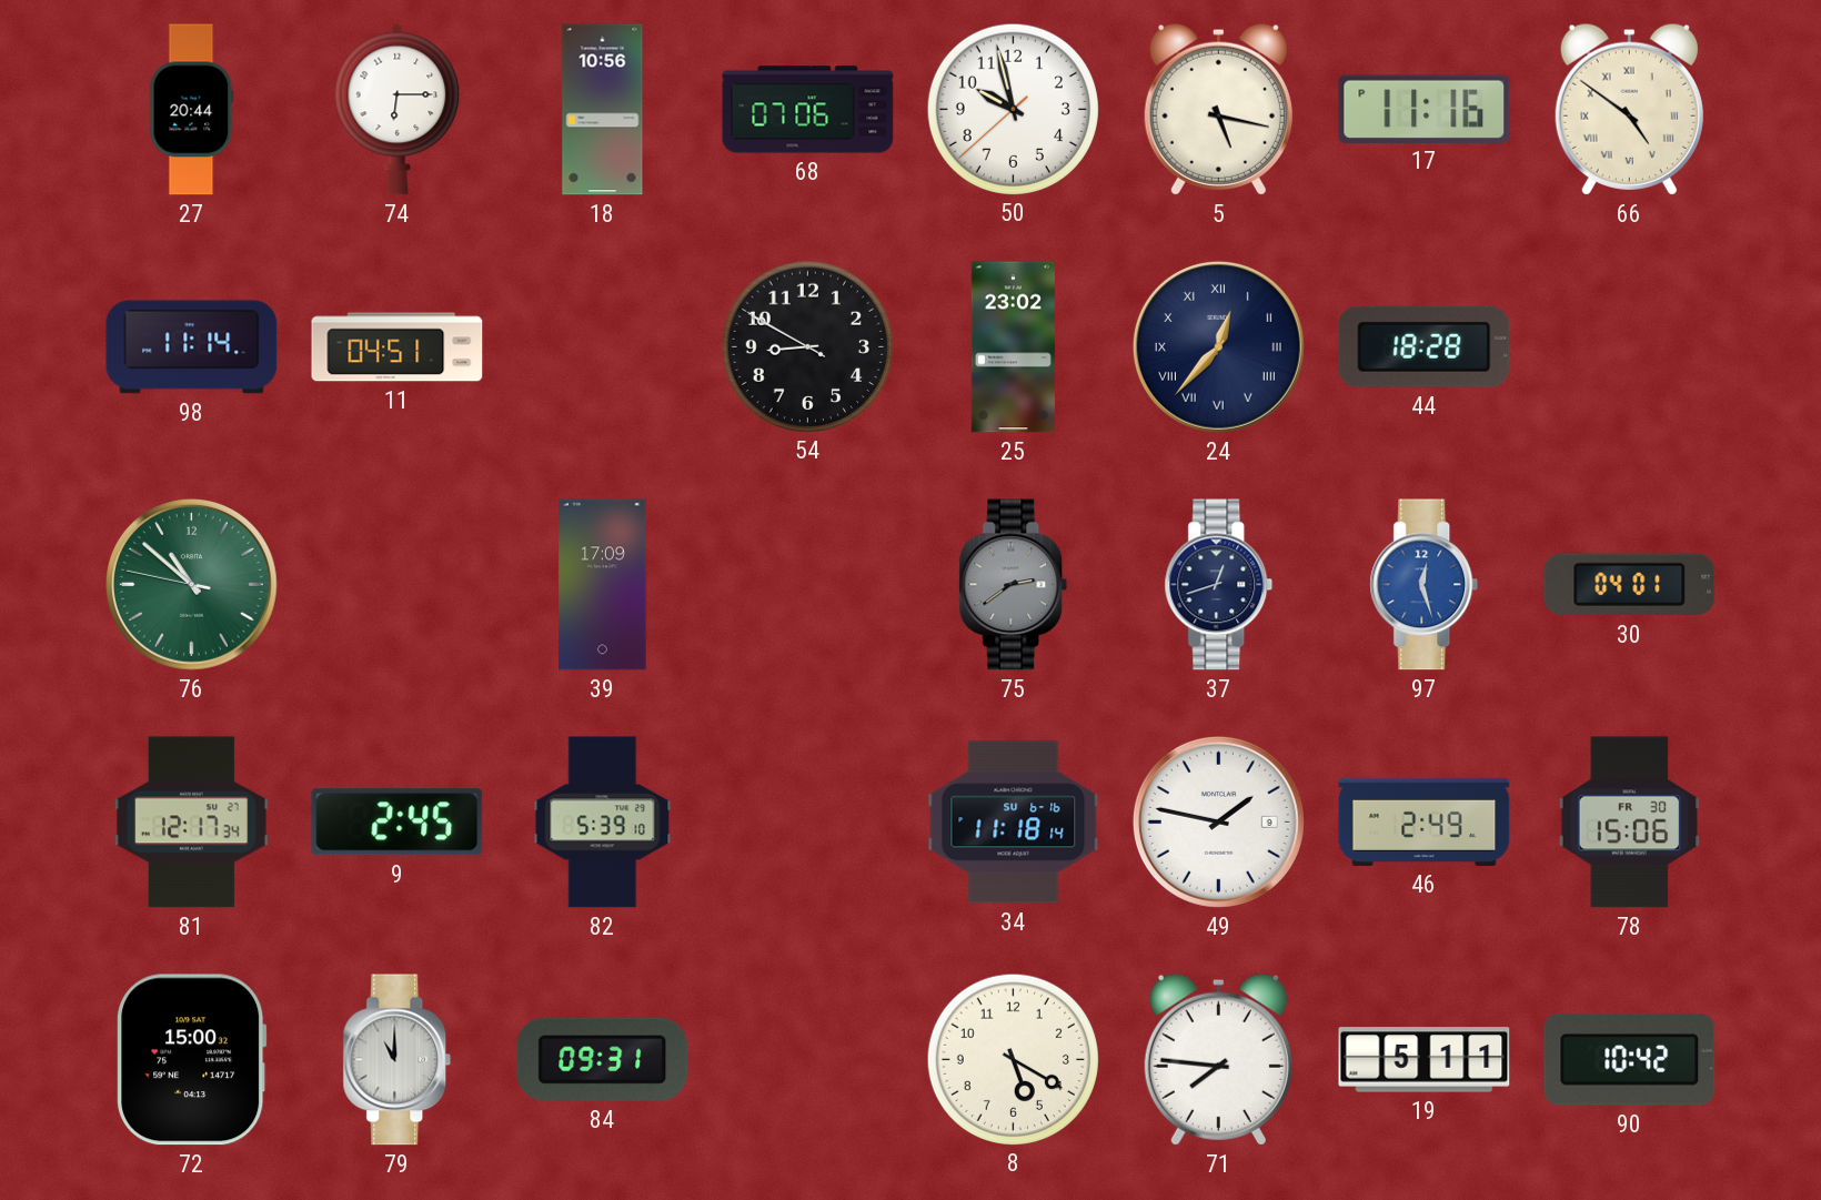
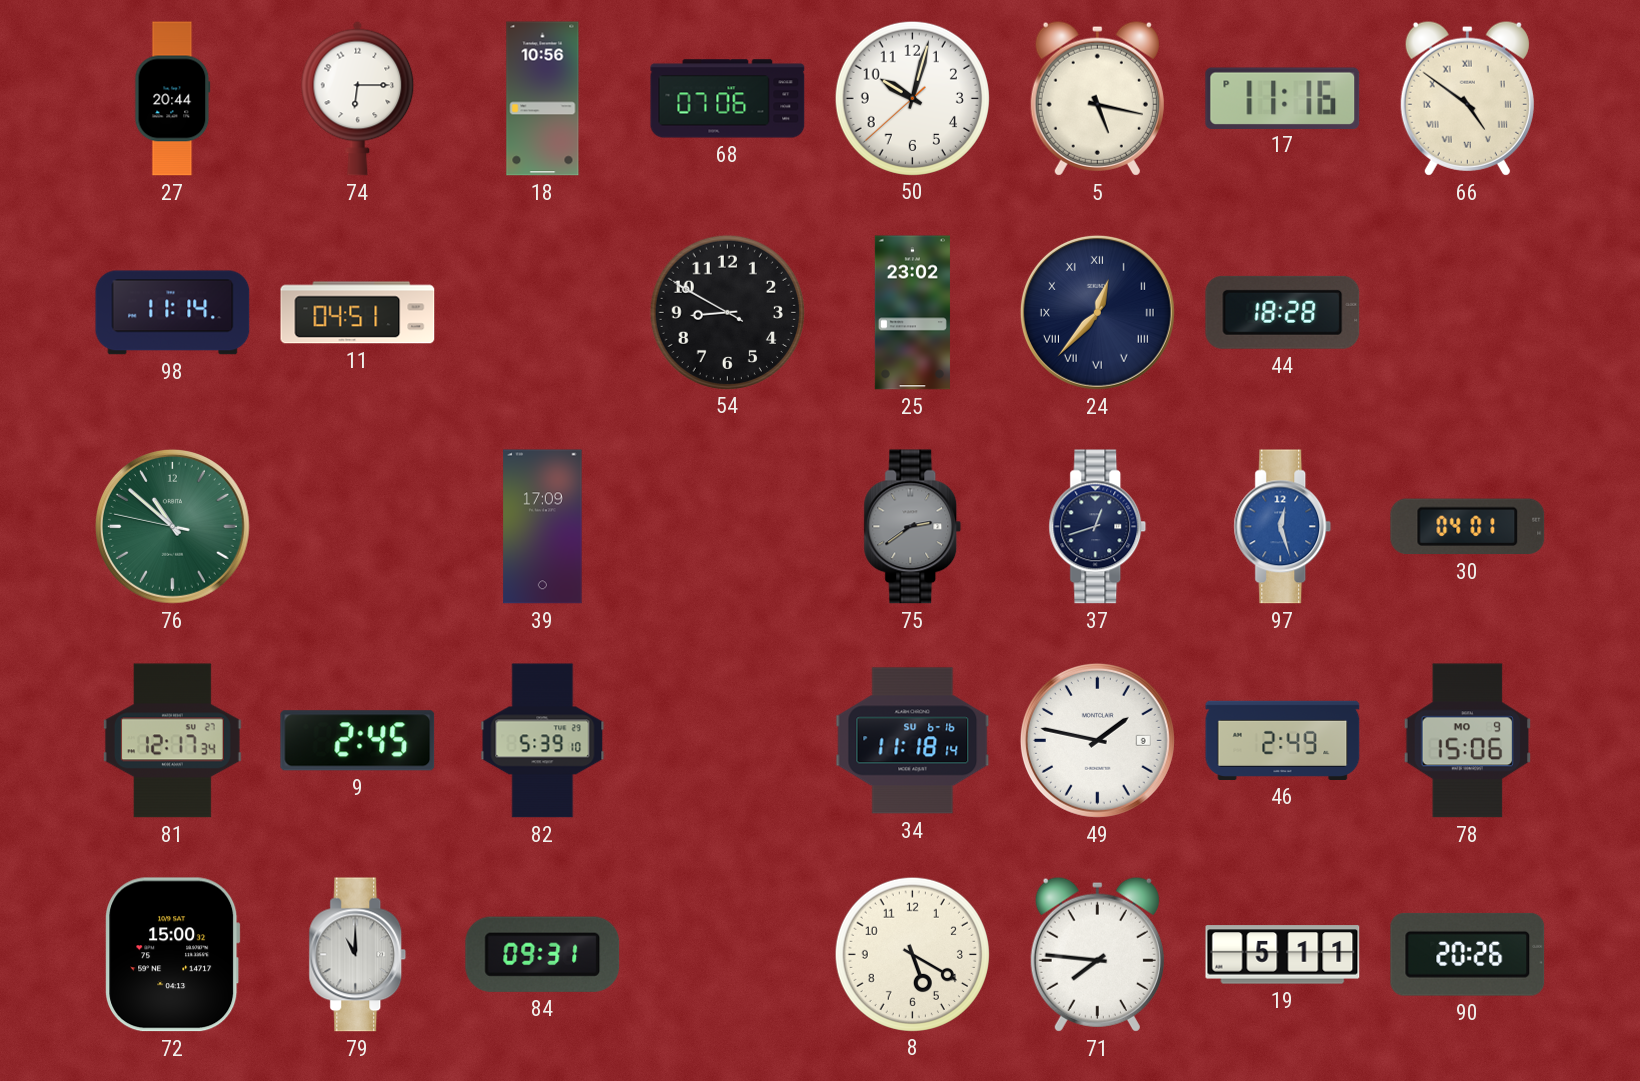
50: 9:57 -> 10:02
78 date: FR 30 -> MO 9
90: 10:42 -> 20:26
